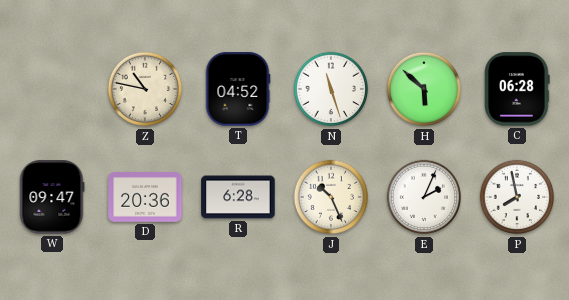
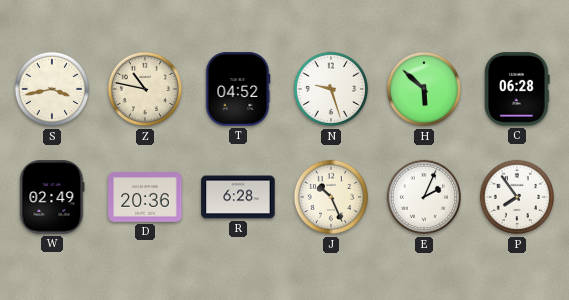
S: none -> 3:43
N: 11:27 -> 9:27
W: 09:47 -> 02:49
P: 7:58 -> 7:54
